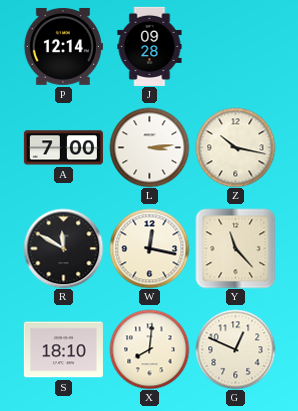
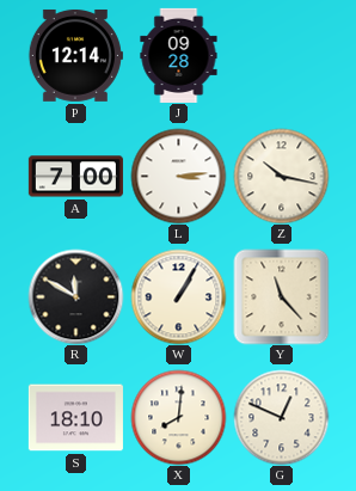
W: 12:17 -> 1:05
